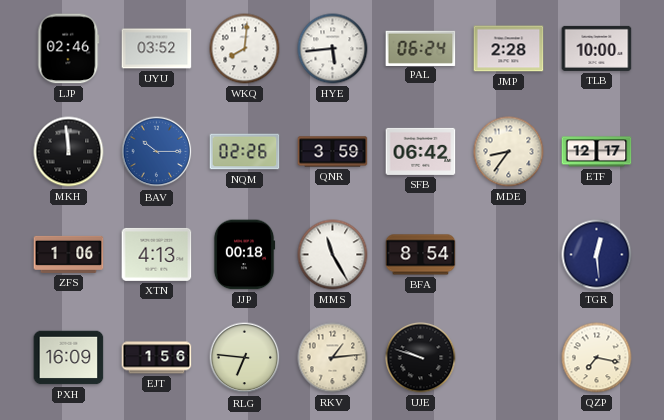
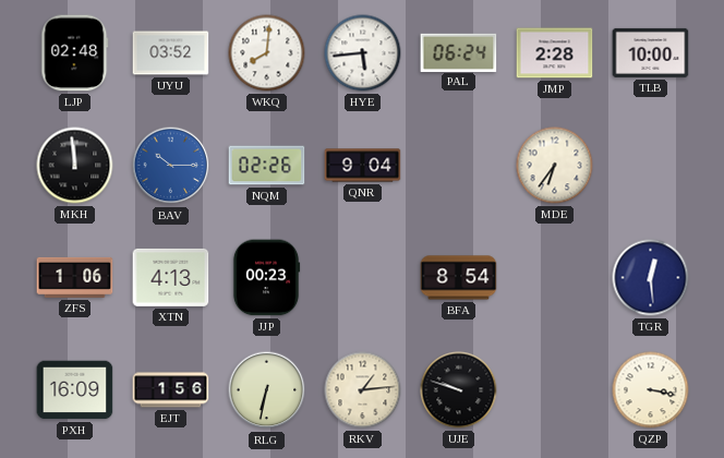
LJP: 02:46 -> 02:48
QNR: 3:59 -> 9:04
SFB: 06:42 -> none
MDE: 8:36 -> 6:36
ETF: 12:17 -> none
JJP: 00:18 -> 00:23
MMS: 11:25 -> none
RLG: 6:46 -> 6:32
QZP: 7:17 -> 3:17
